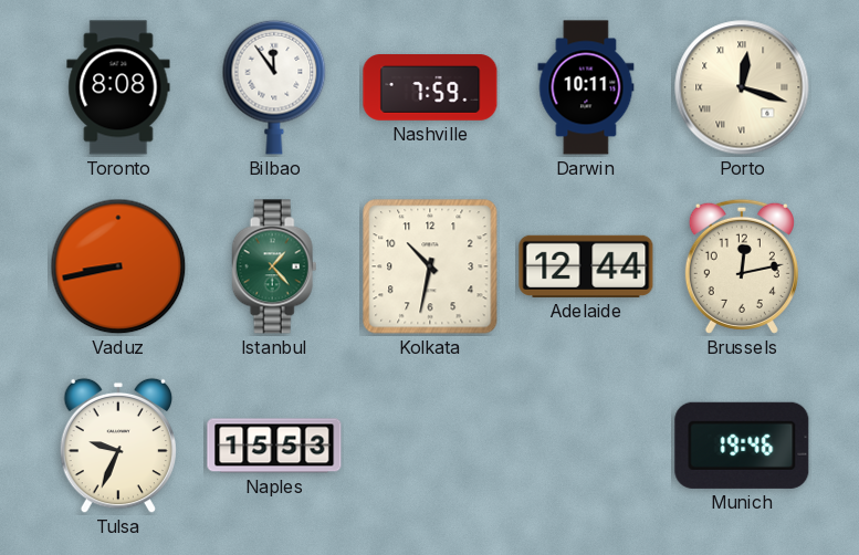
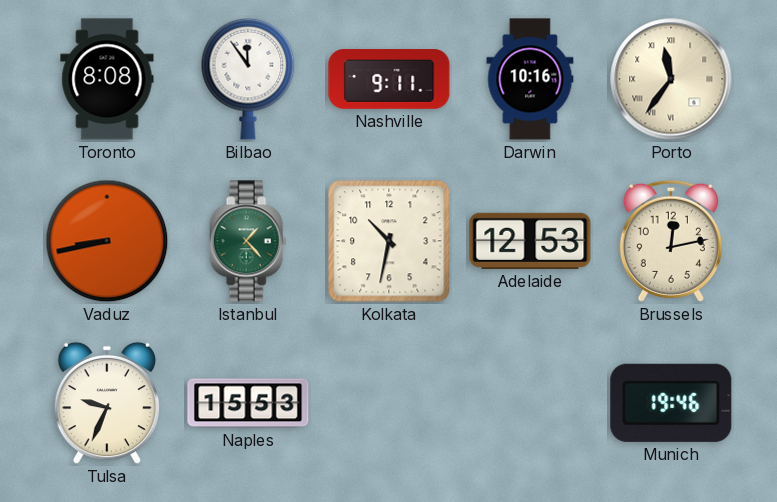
Nashville: 7:59 -> 9:11
Darwin: 10:11 -> 10:16
Porto: 12:18 -> 11:36
Adelaide: 12:44 -> 12:53
